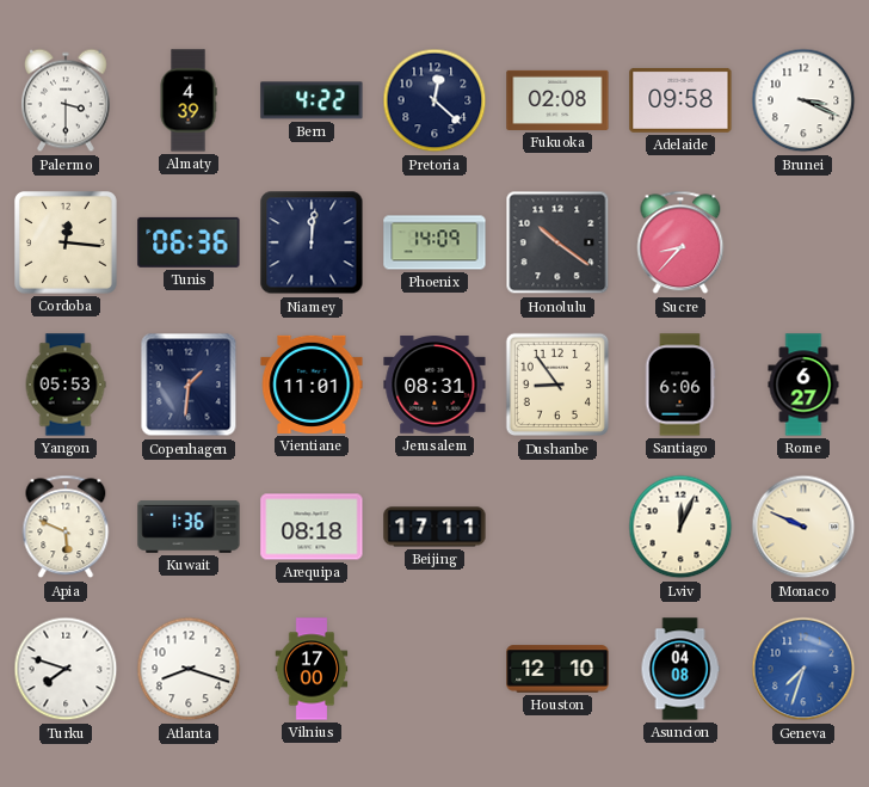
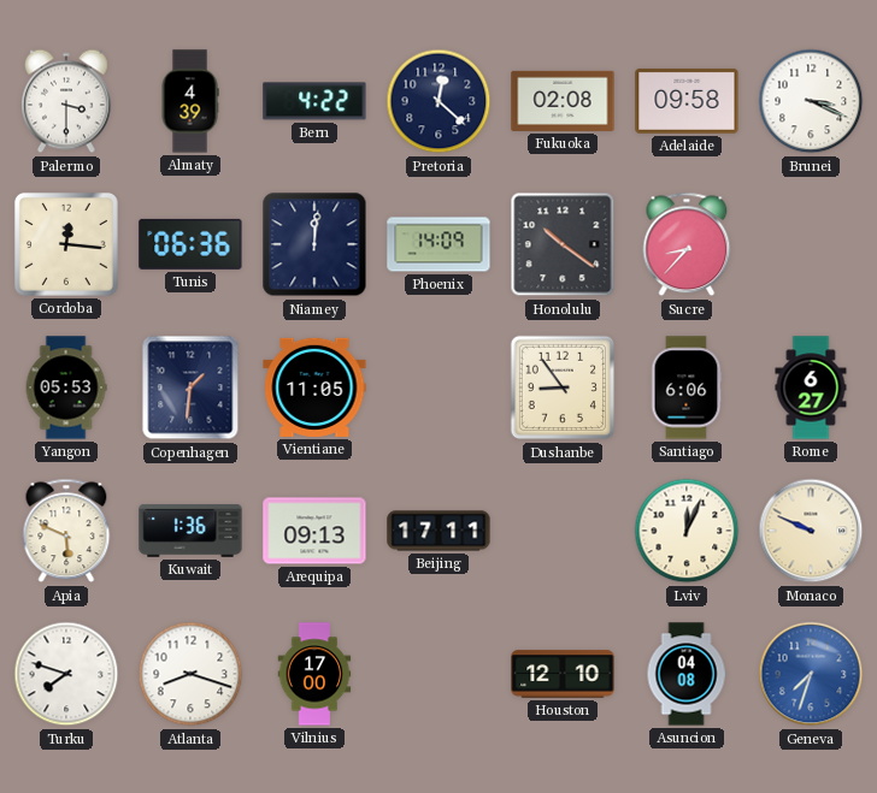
Vientiane: 11:01 -> 11:05
Jerusalem: 08:31 -> none
Arequipa: 08:18 -> 09:13
